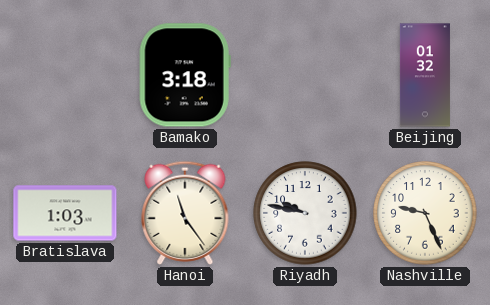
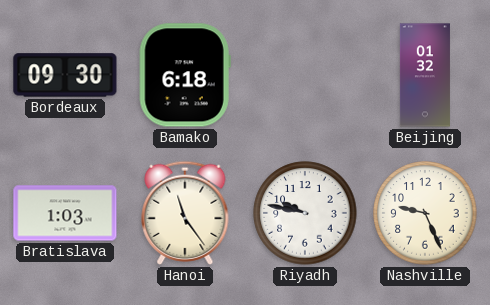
Bordeaux: none -> 09:30
Bamako: 3:18 -> 6:18
